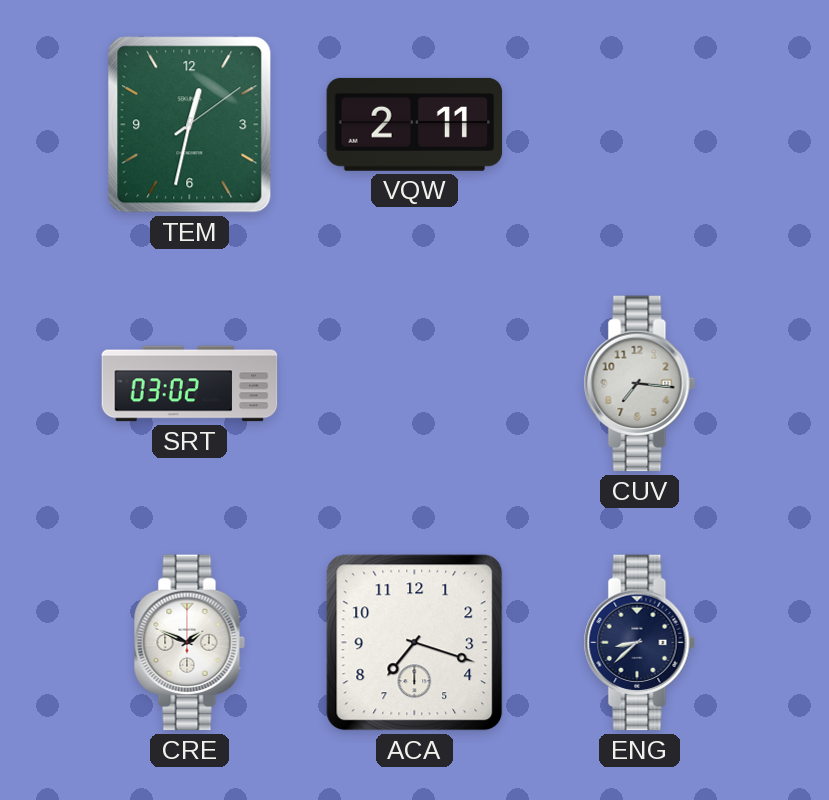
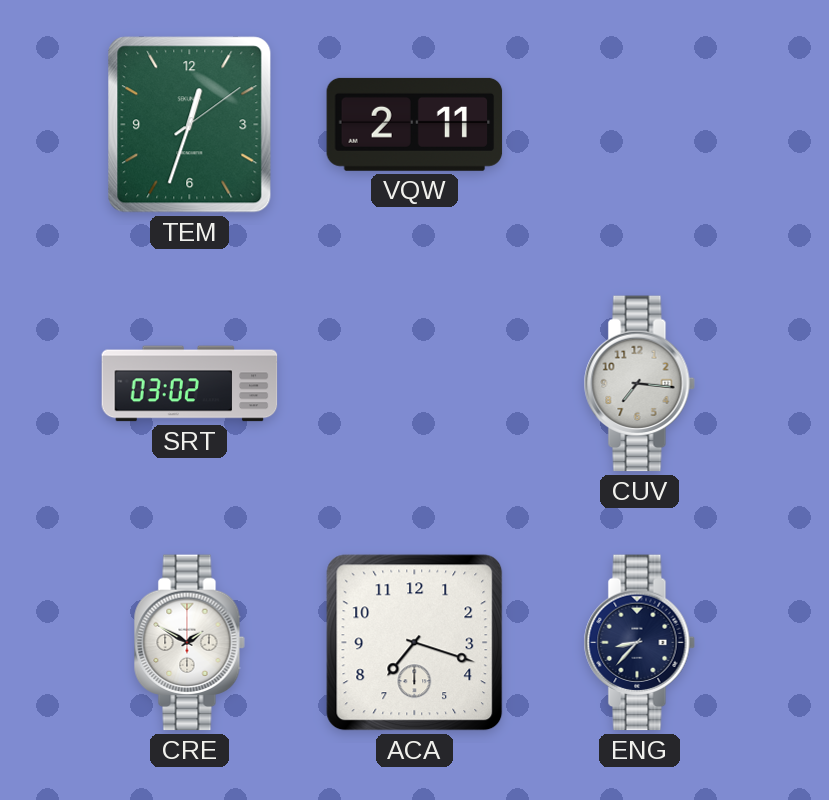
TEM: 12:32 -> 12:33
CRE: 1:49 -> 1:50
ENG: 8:38 -> 8:37
